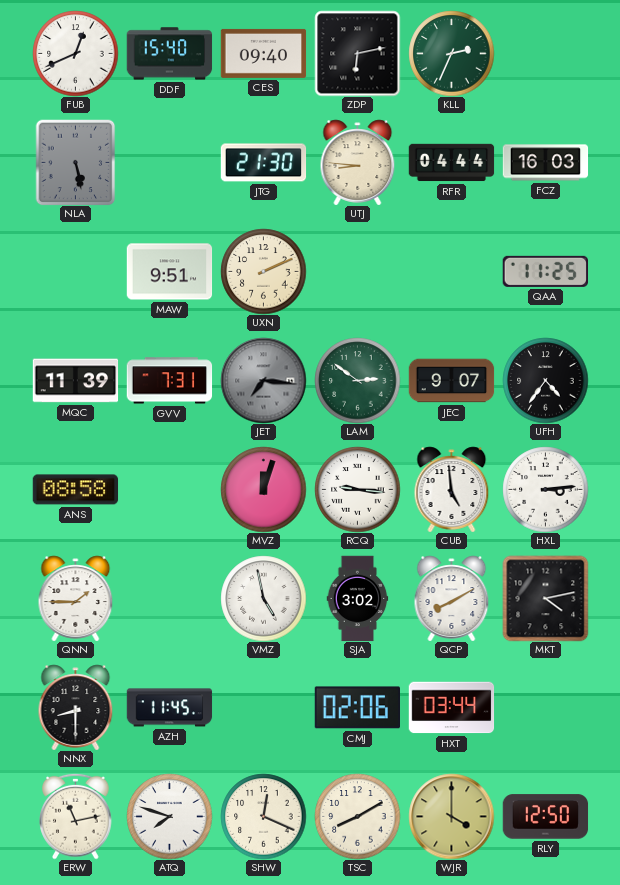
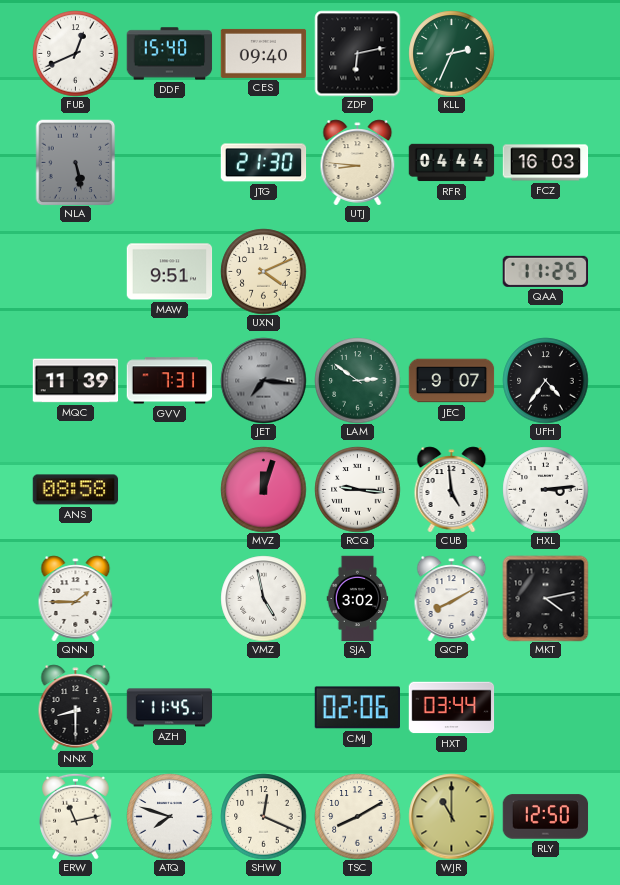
UXN: 2:11 -> 4:11
WJR: 4:00 -> 11:00
